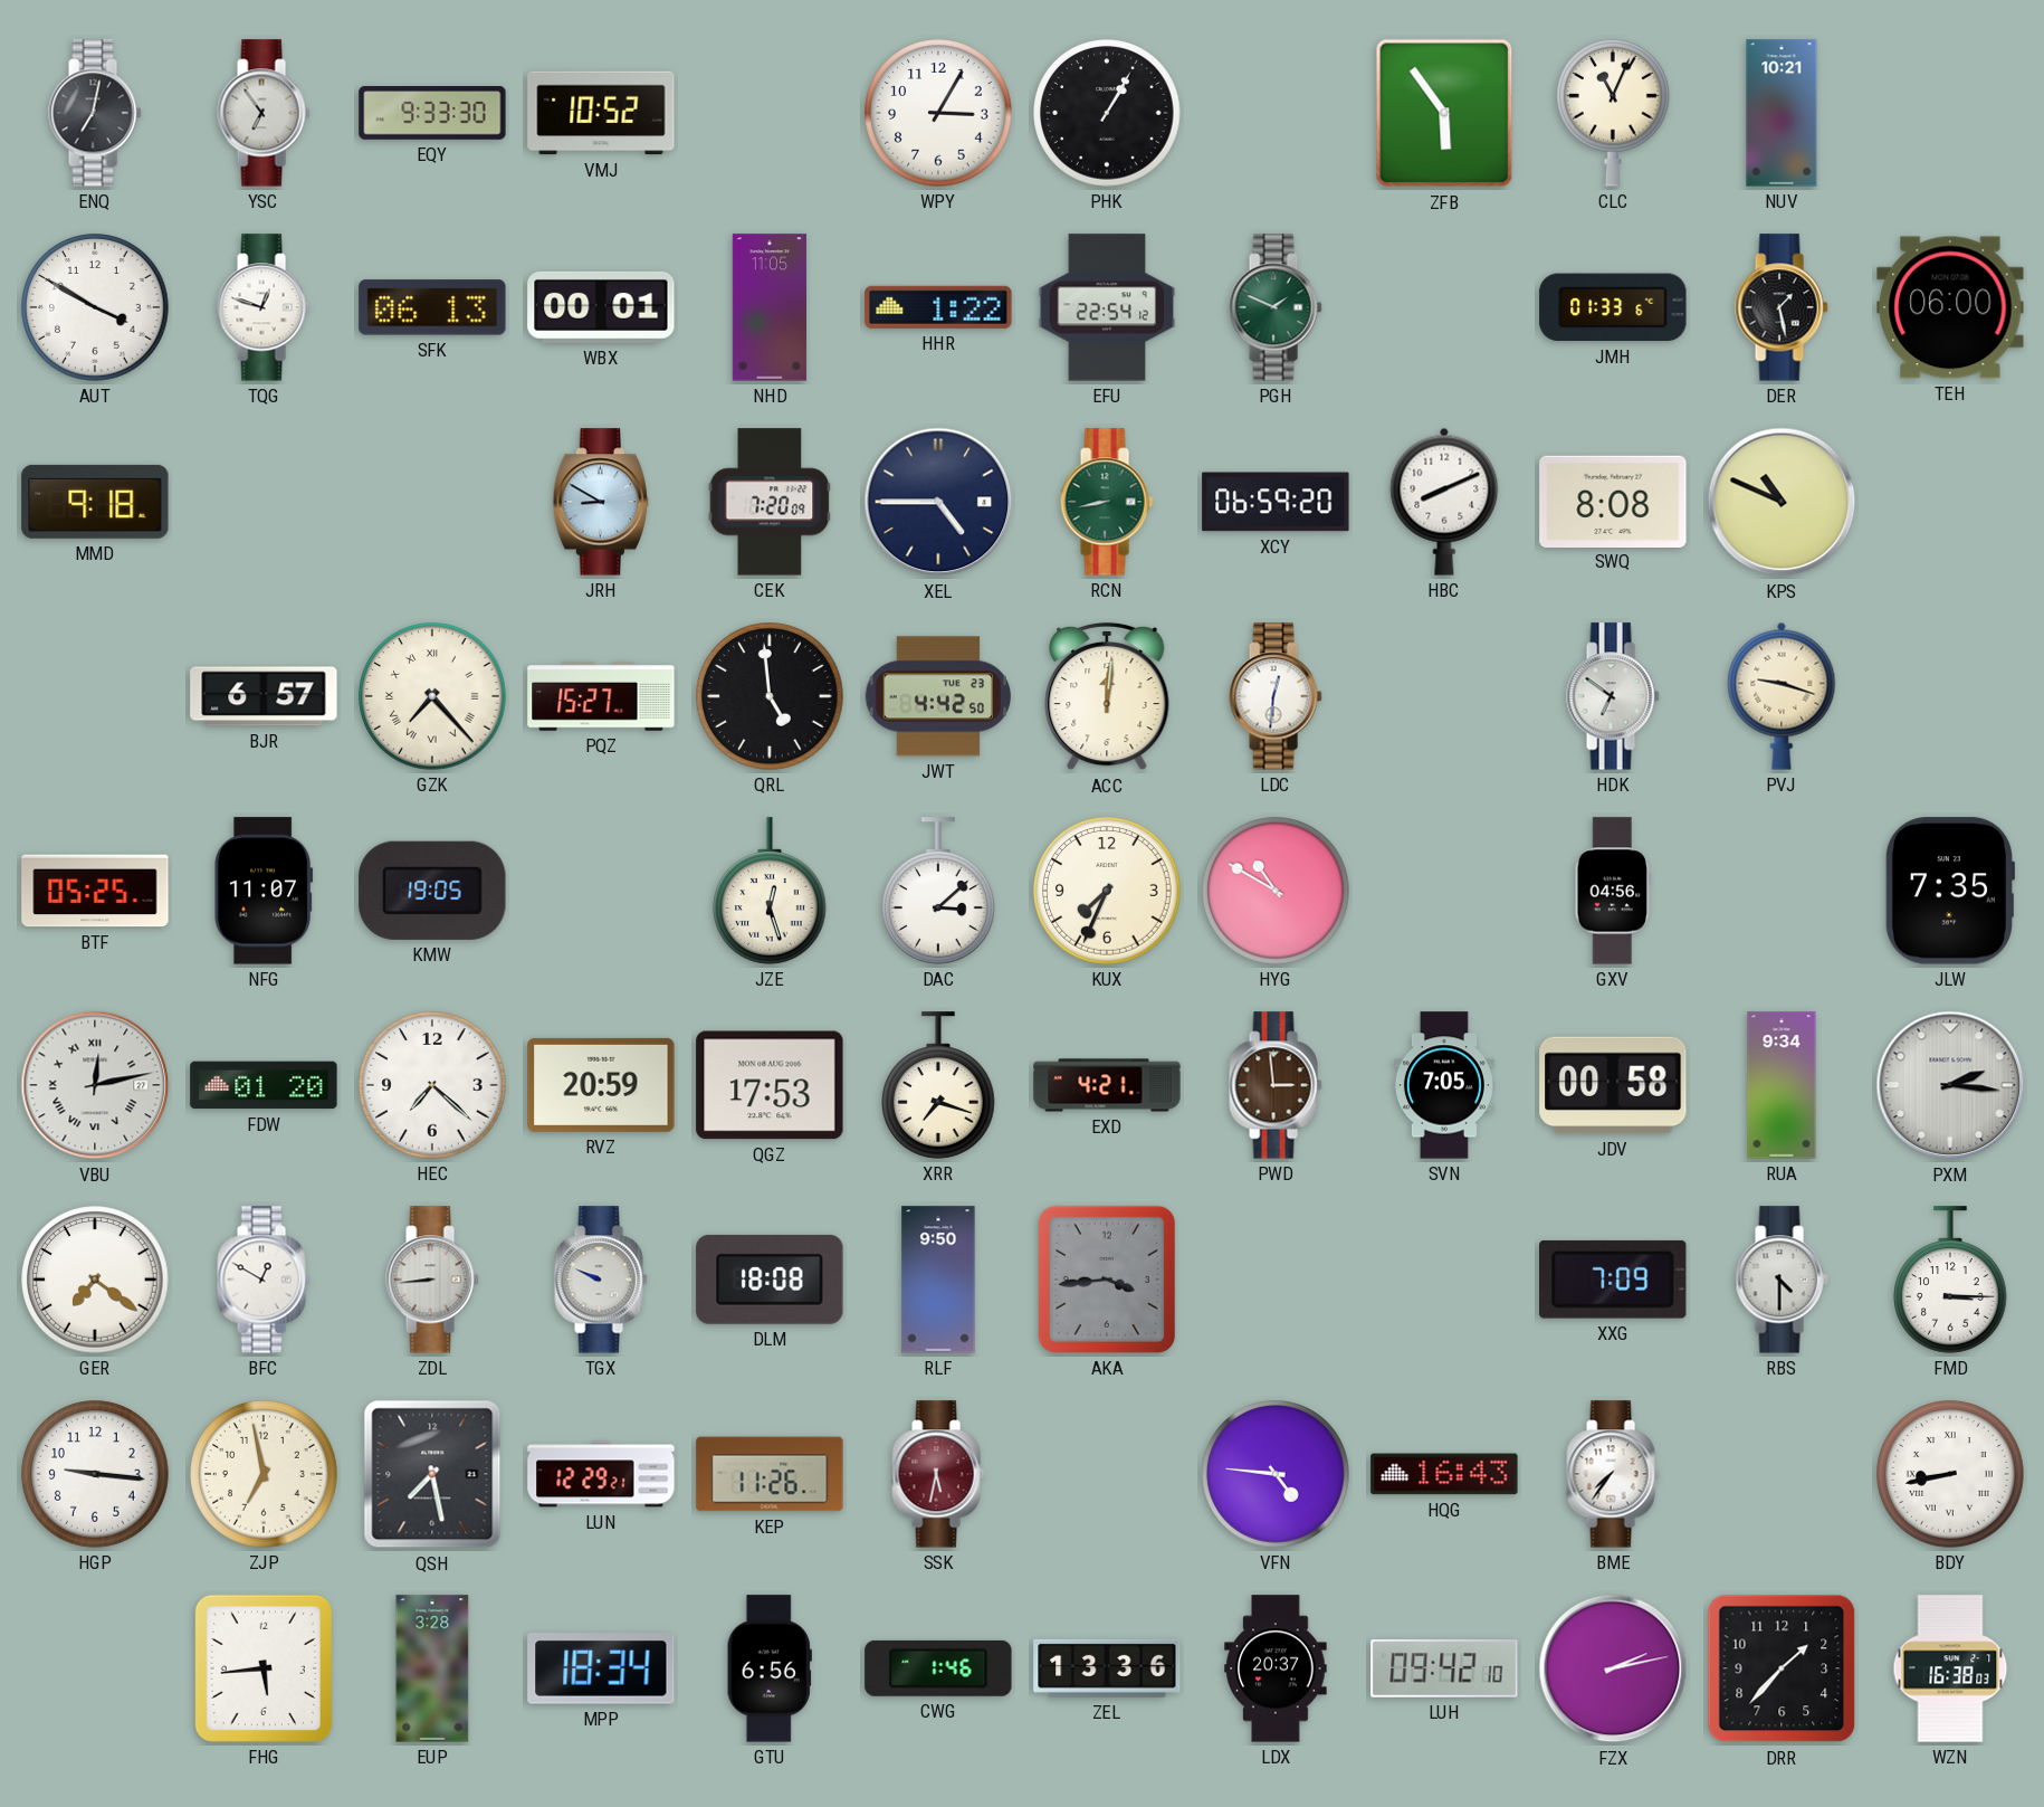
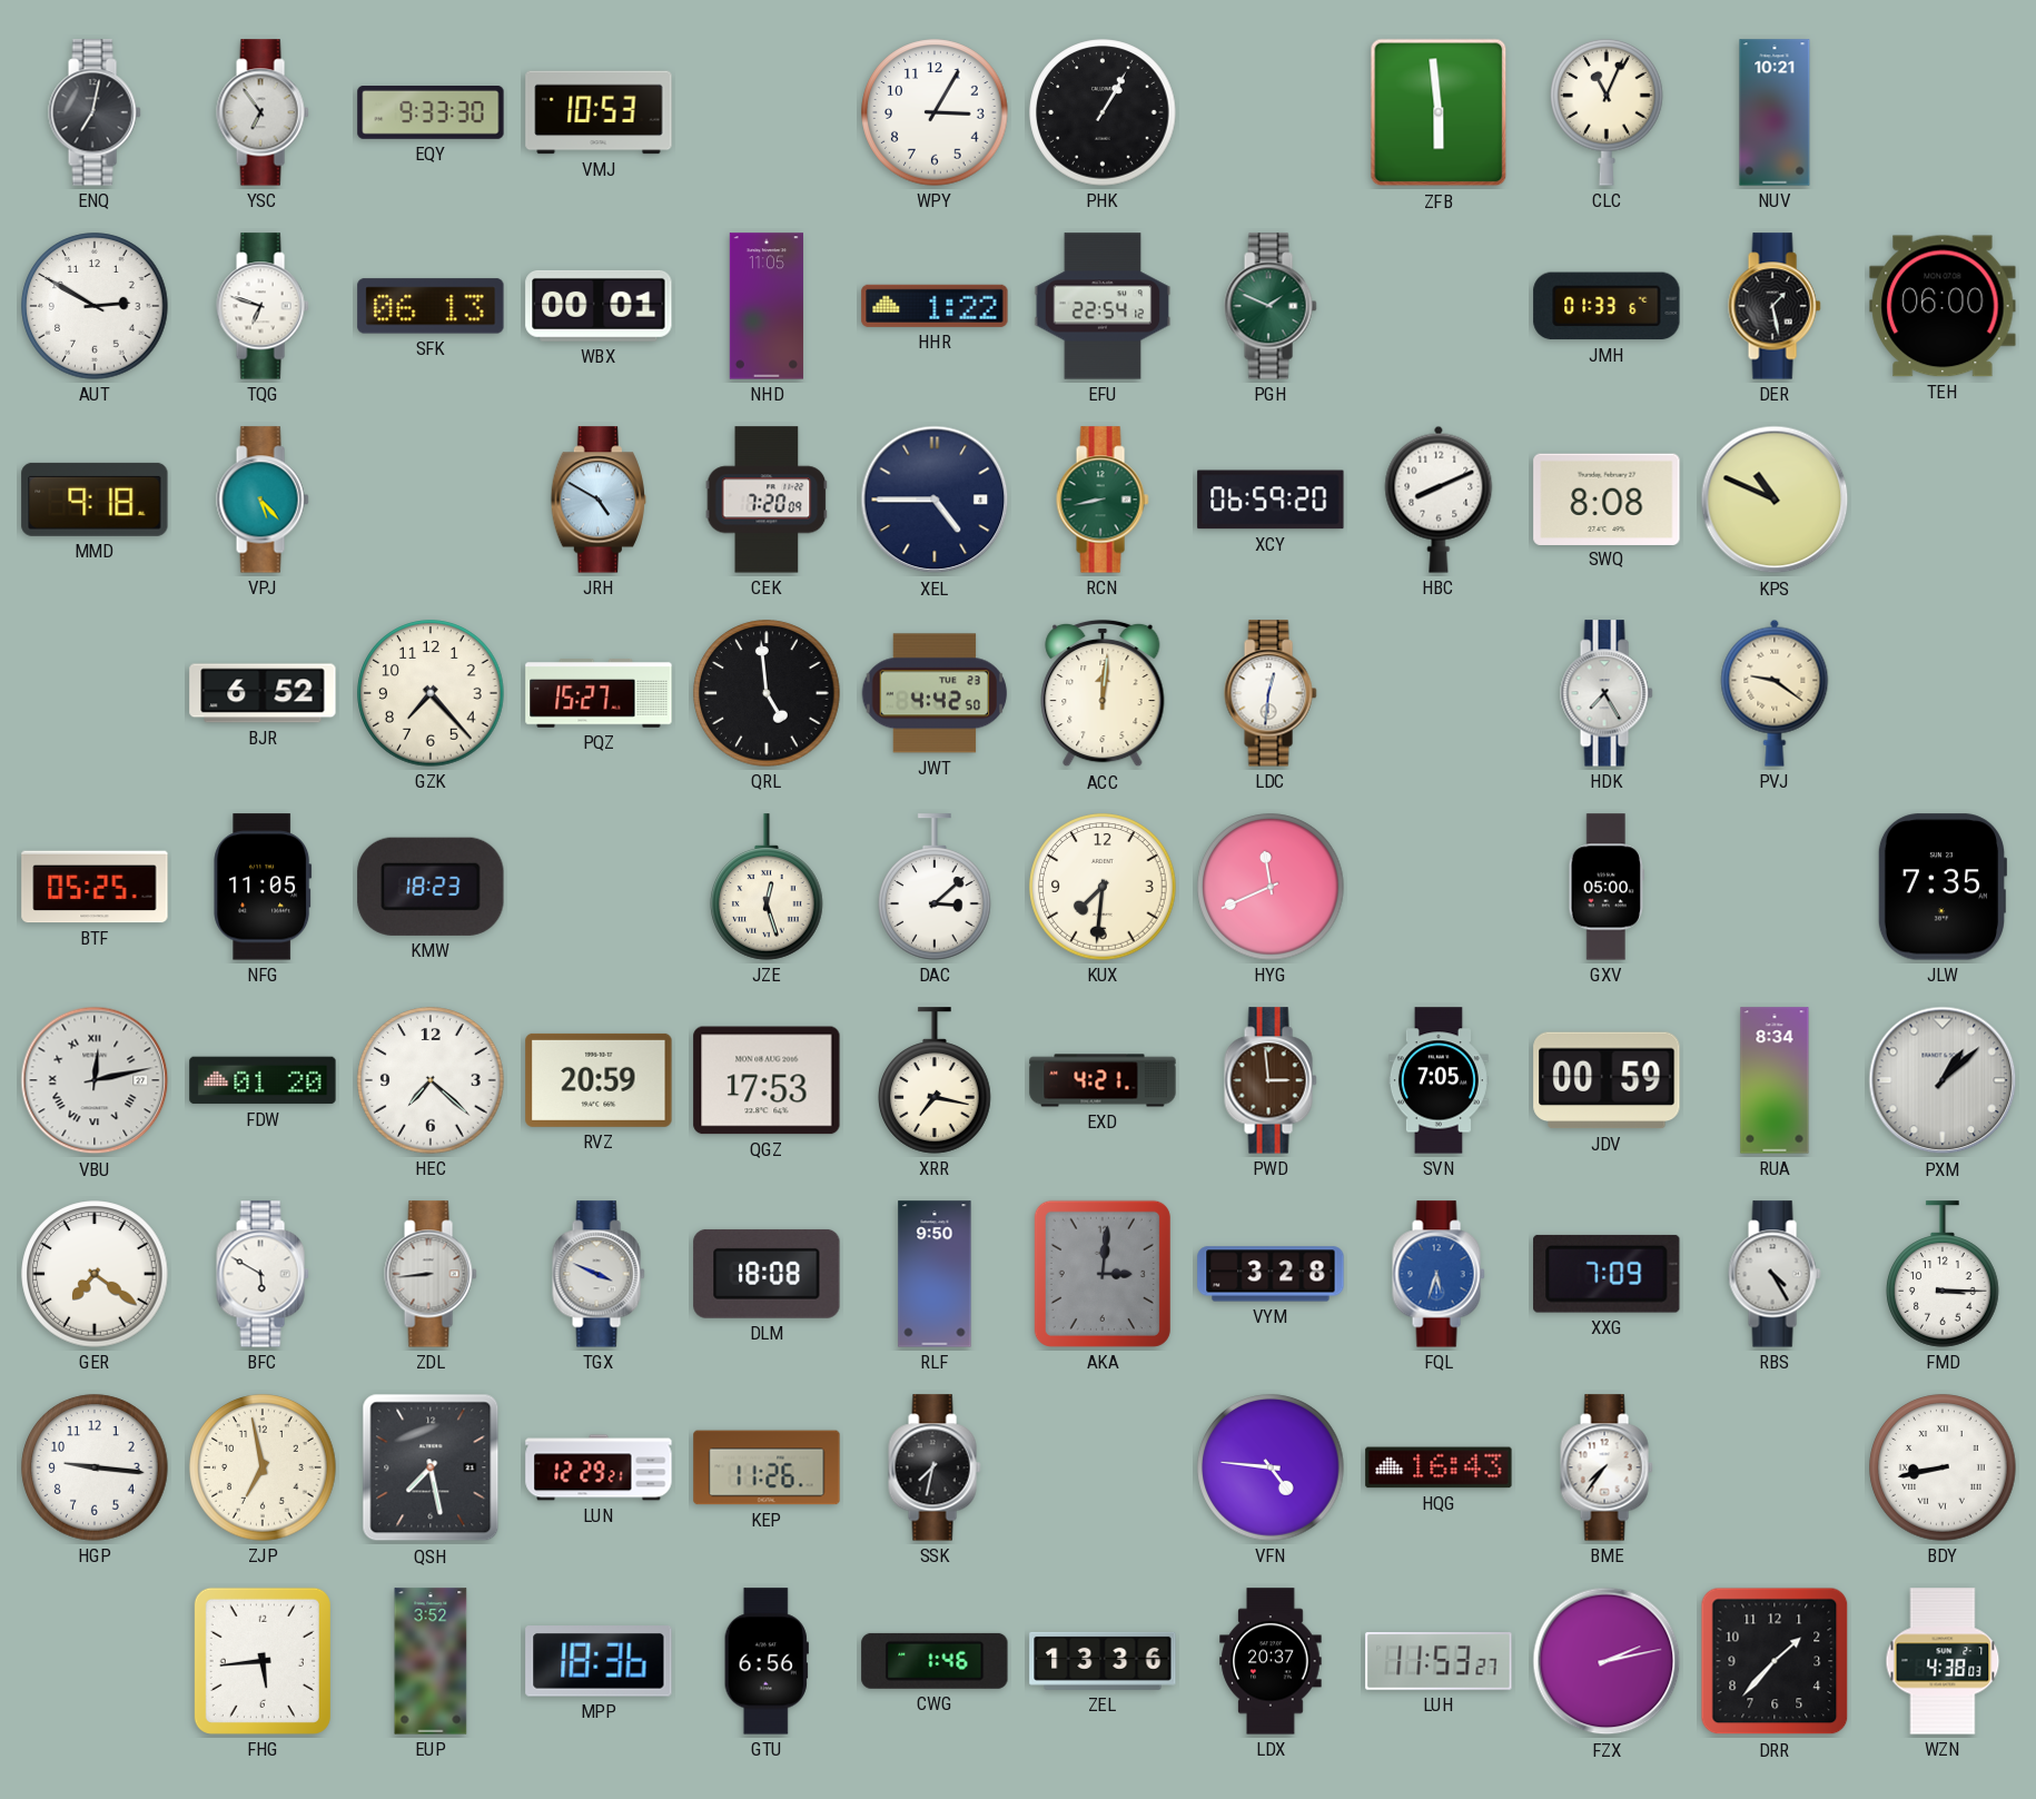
VMJ: 10:52 -> 10:53
ZFB: 5:54 -> 5:59
AUT: 3:50 -> 2:50
TQG: 12:48 -> 6:48
VPJ: none -> 5:23
JRH: 8:50 -> 4:50
BJR: 6:57 -> 6:52
GZK numerals: Roman -> Arabic
HDK: 6:51 -> 7:25
PVJ: 9:18 -> 9:21
NFG: 11:07 -> 11:05
KMW: 19:05 -> 18:23
KUX: 7:34 -> 7:31
HYG: 10:50 -> 11:41
GXV: 04:56 -> 05:00
XRR: 7:18 -> 7:17
JDV: 00:58 -> 00:59
RUA: 9:34 -> 8:34
PXM: 2:16 -> 1:08
BFC: 12:50 -> 5:50
TGX: 9:49 -> 3:49
AKA: 3:44 -> 3:01
VYM: none -> 3:28
FQL: none -> 5:33
RBS: 4:30 -> 4:25
SSK: 5:32 -> 7:32
SSK dial: burgundy -> black
EUP: 3:28 -> 3:52
MPP: 18:34 -> 18:36
LUH: 09:42 -> 11:53
WZN: 16:38 -> 4:38
